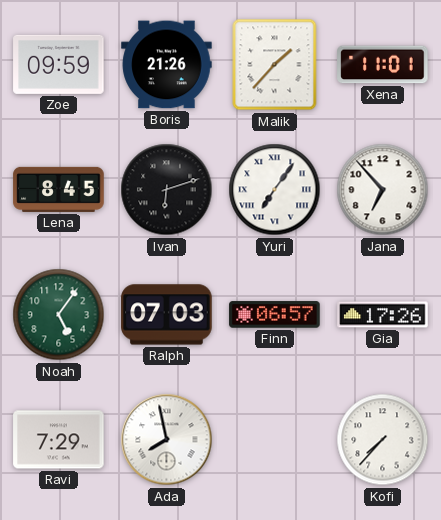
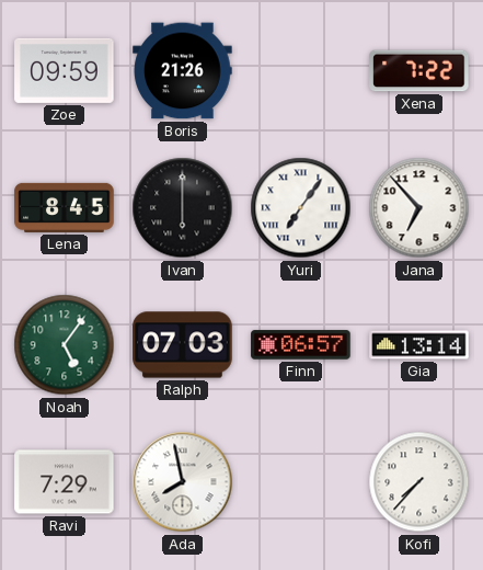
Malik: 1:37 -> none
Xena: 11:01 -> 7:22
Ivan: 6:12 -> 6:00
Gia: 17:26 -> 13:14
